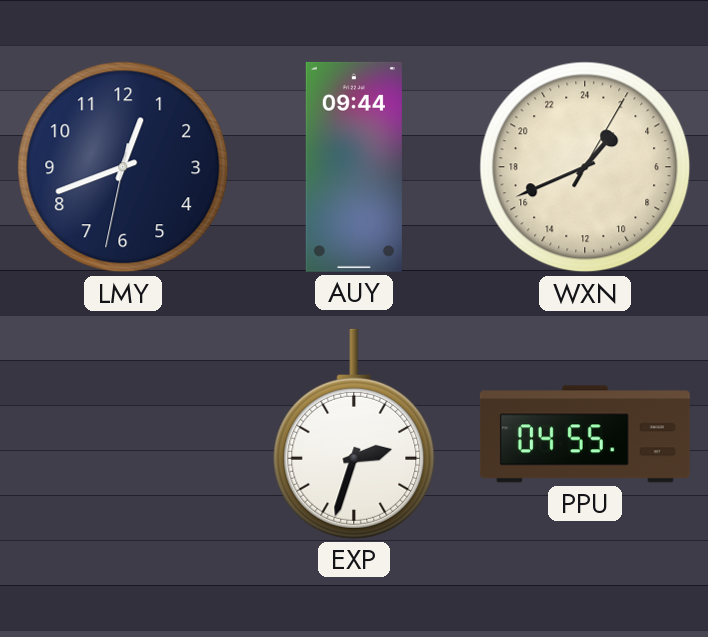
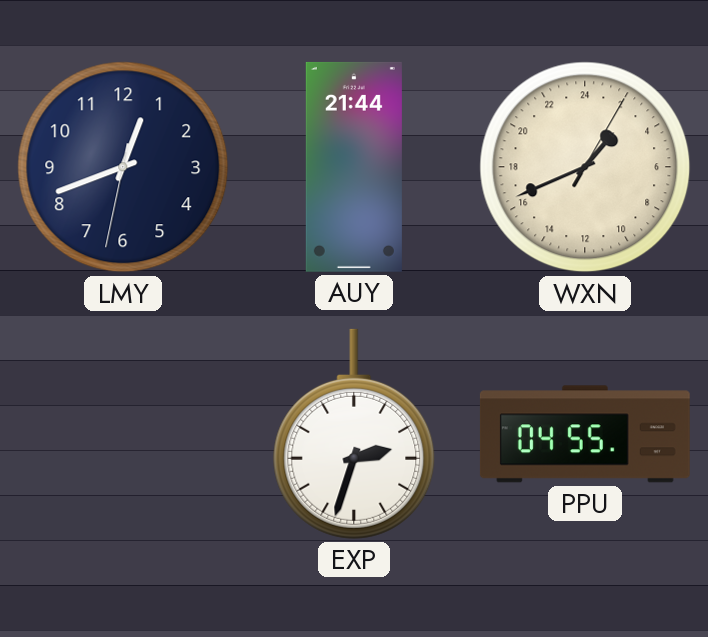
AUY: 09:44 -> 21:44
